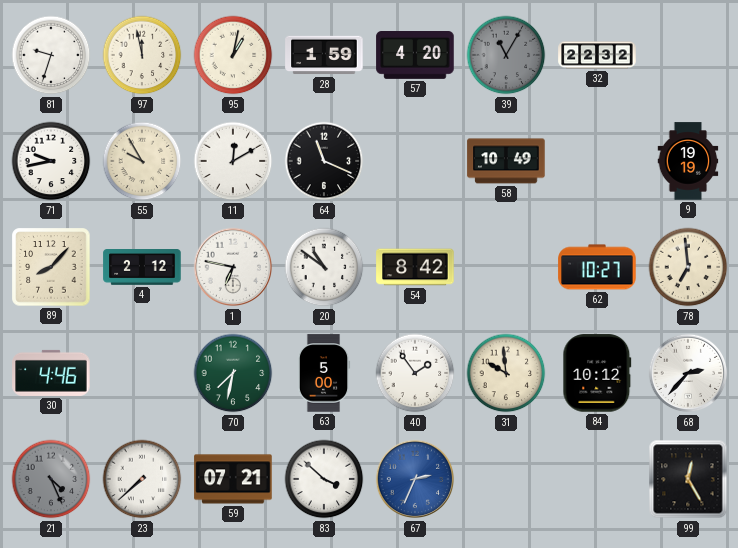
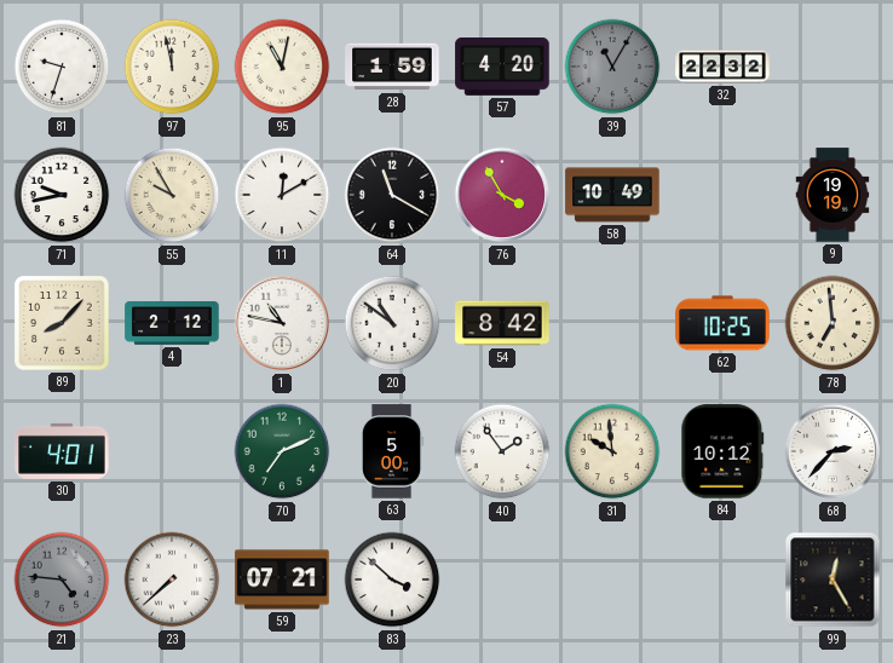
95: 1:02 -> 11:02
64: 11:19 -> 11:20
76: none -> 3:55
1: 6:47 -> 10:47
62: 10:27 -> 10:25
30: 4:46 -> 4:01
70: 7:32 -> 7:11
21: 4:26 -> 4:46
67: 2:34 -> none
